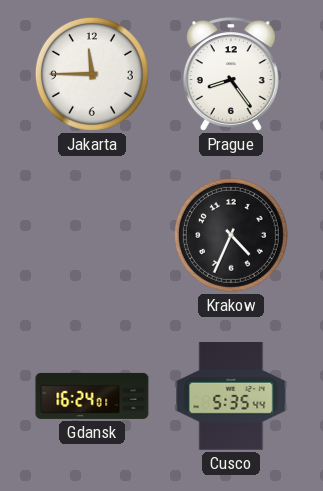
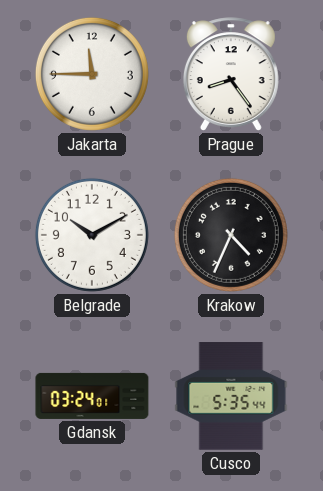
Belgrade: none -> 10:10
Gdansk: 16:24 -> 03:24
